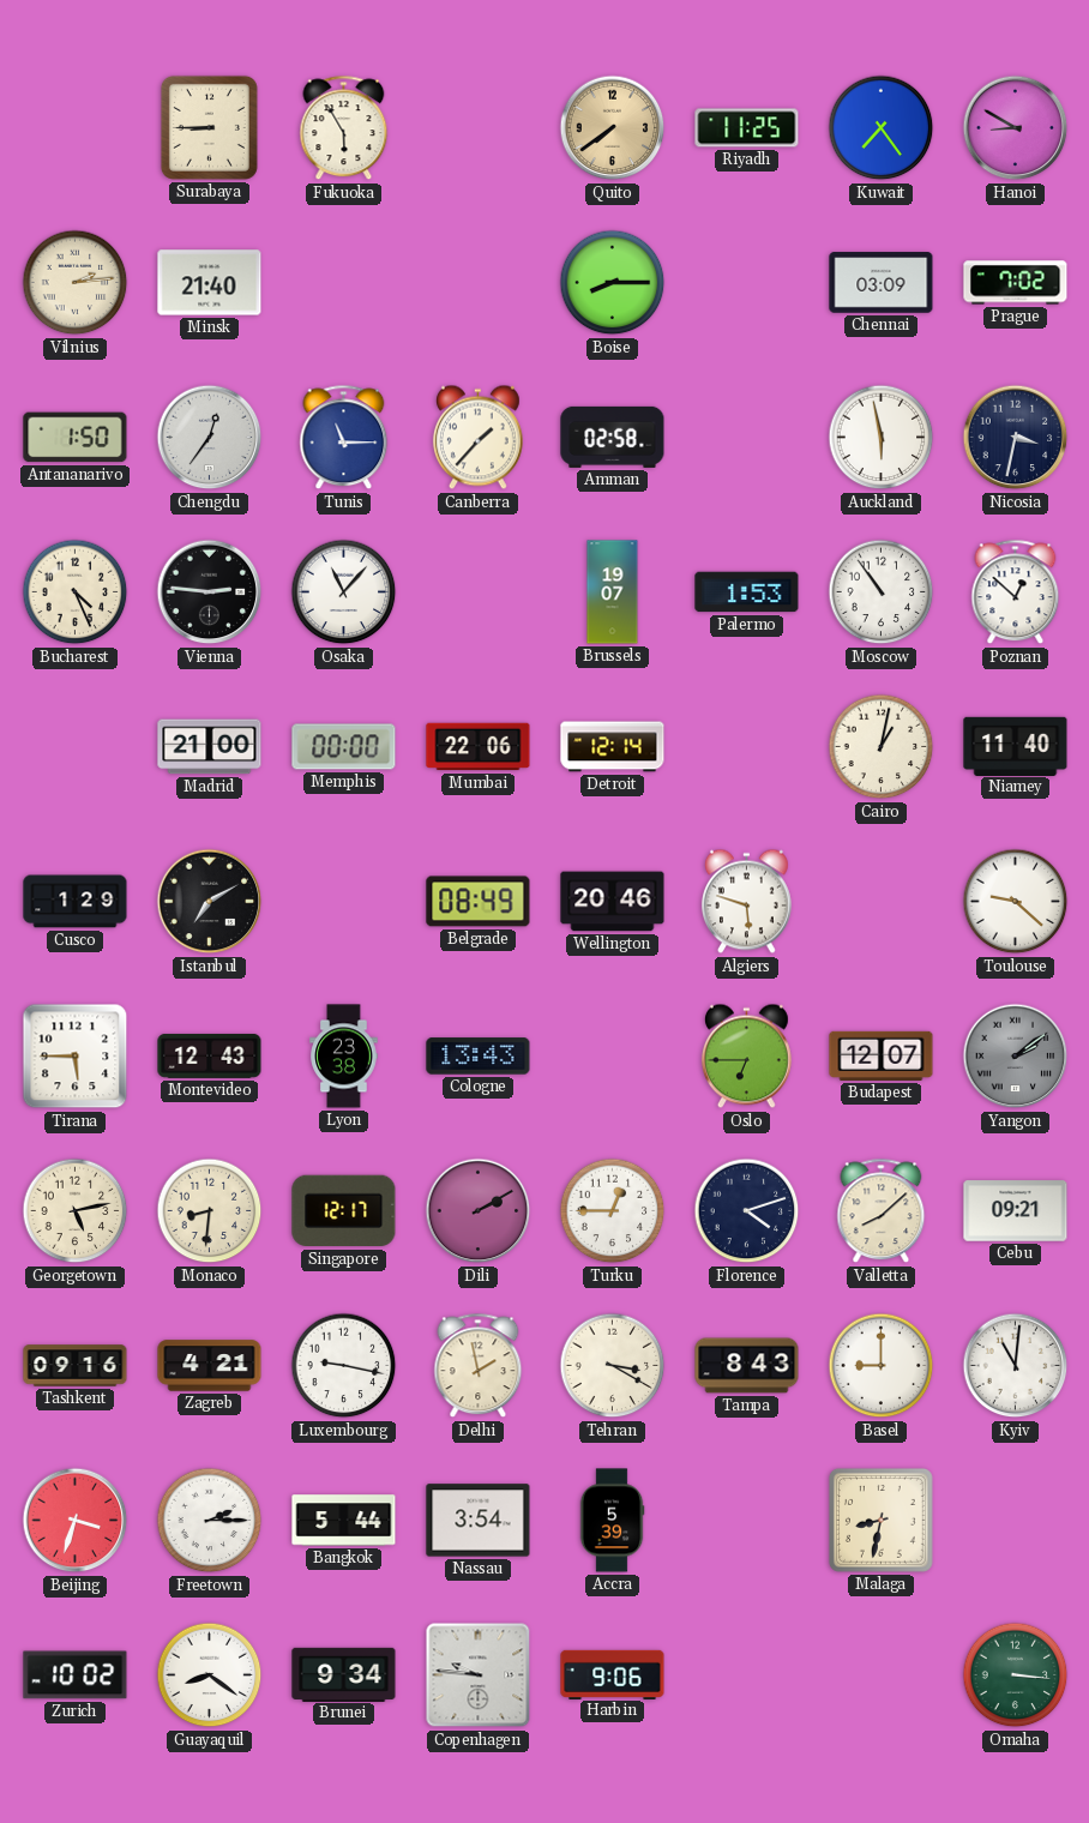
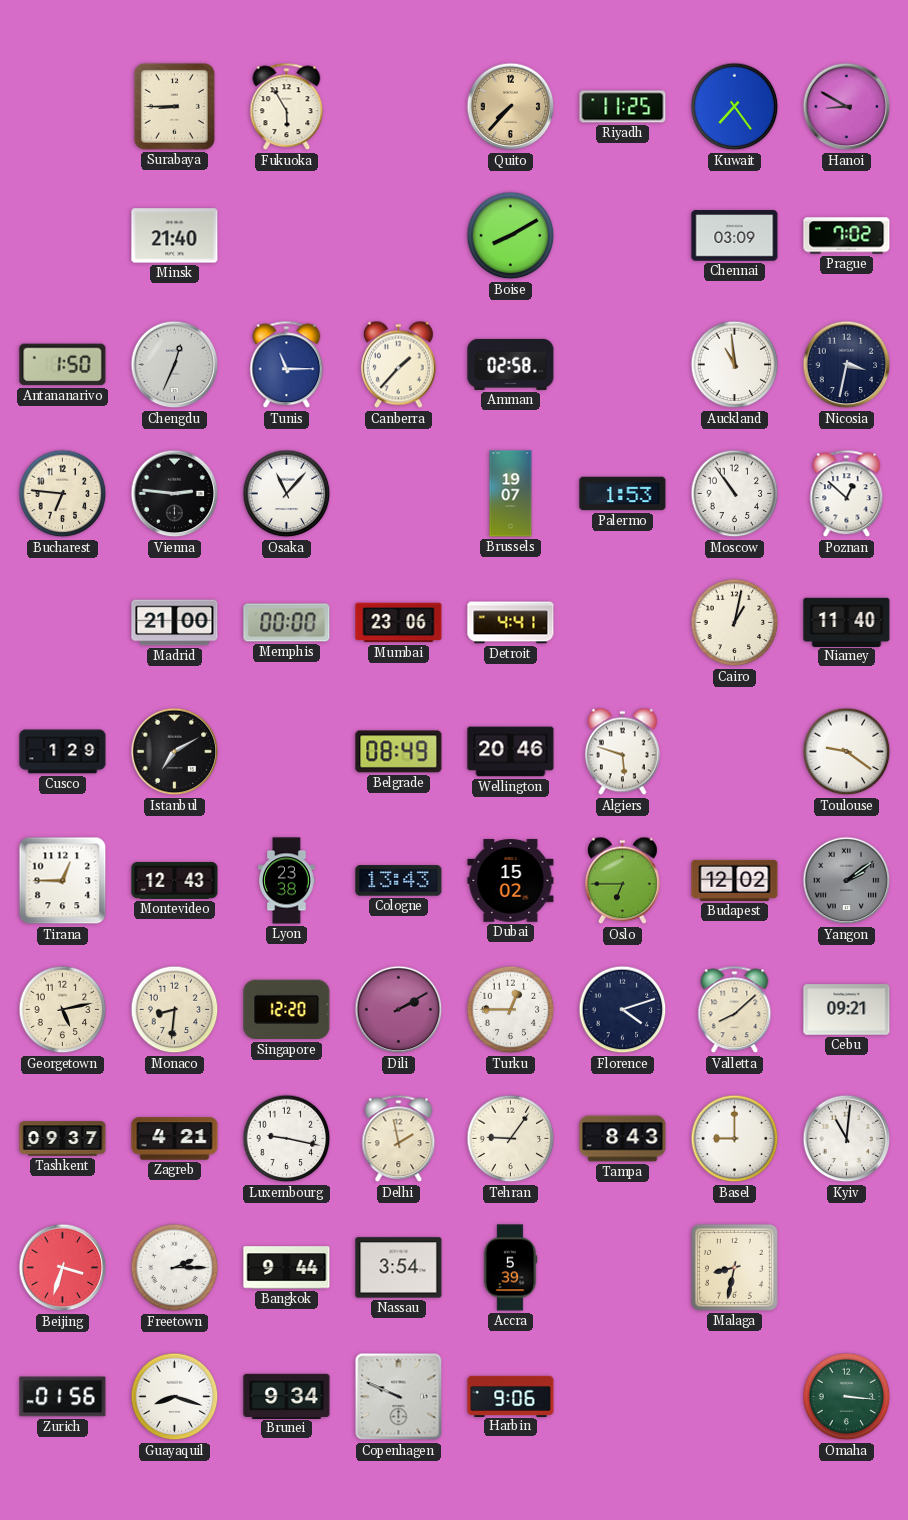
Quito: 7:39 -> 7:37
Vilnius: 2:14 -> none
Boise: 8:15 -> 8:10
Chengdu: 12:36 -> 12:34
Auckland: 5:58 -> 10:59
Bucharest: 4:26 -> 6:46
Mumbai: 22:06 -> 23:06
Detroit: 12:14 -> 4:41
Toulouse: 9:22 -> 9:21
Tirana: 5:45 -> 12:45
Dubai: none -> 15:02
Budapest: 12:07 -> 12:02
Singapore: 12:17 -> 12:20
Tashkent: 09:16 -> 09:37
Tehran: 3:20 -> 9:06
Bangkok: 5:44 -> 9:44
Zurich: 10:02 -> 01:56
Guayaquil: 8:21 -> 8:18
Copenhagen: 9:46 -> 9:49
